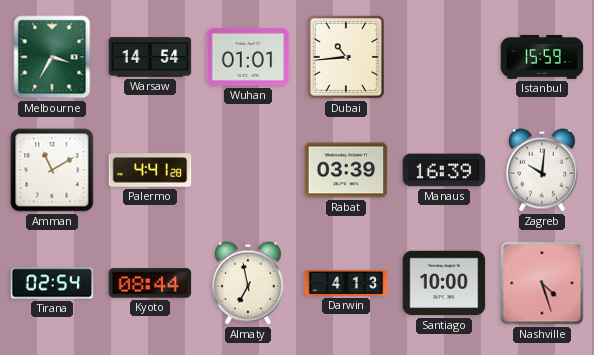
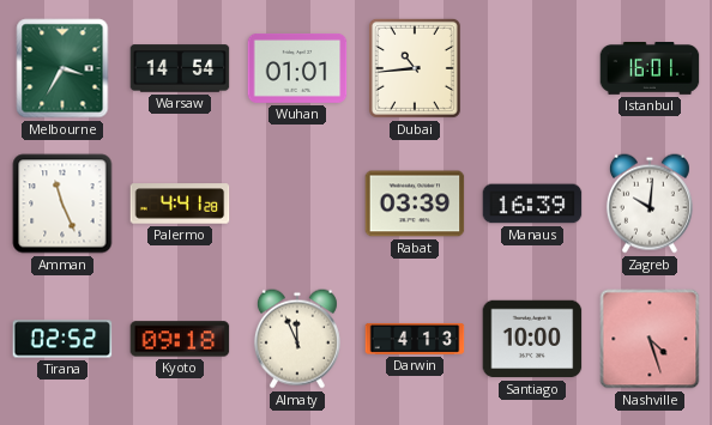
Istanbul: 15:59 -> 16:01
Amman: 11:10 -> 11:26
Tirana: 02:54 -> 02:52
Kyoto: 08:44 -> 09:18
Almaty: 6:58 -> 11:56
